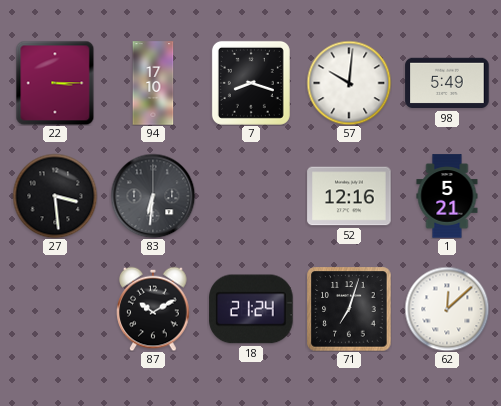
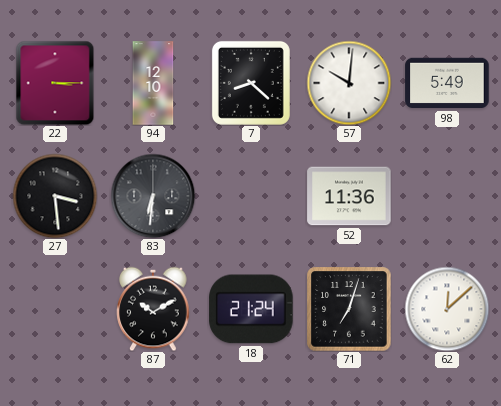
94: 17:10 -> 12:10
7: 8:18 -> 8:22
52: 12:16 -> 11:36
1: 5:21 -> none
